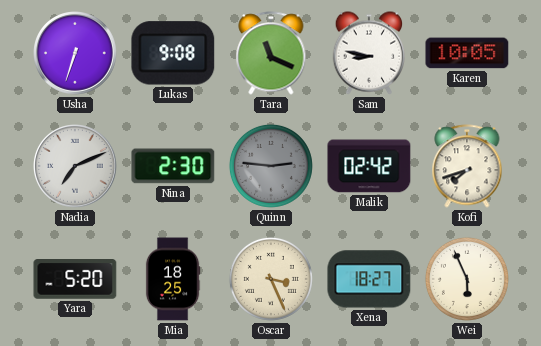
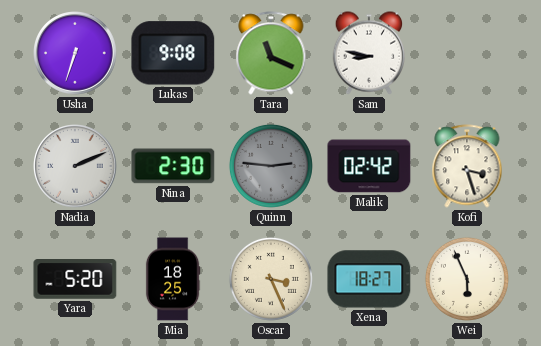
Karen: 10:05 -> none
Nadia: 7:11 -> 2:11
Kofi: 7:42 -> 3:27
